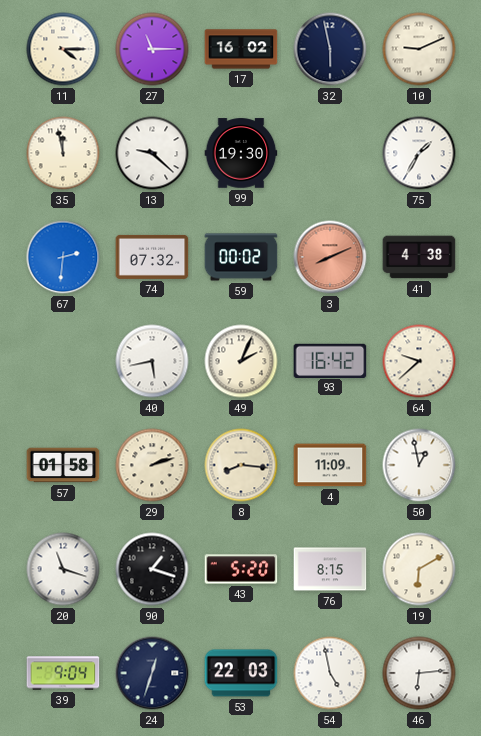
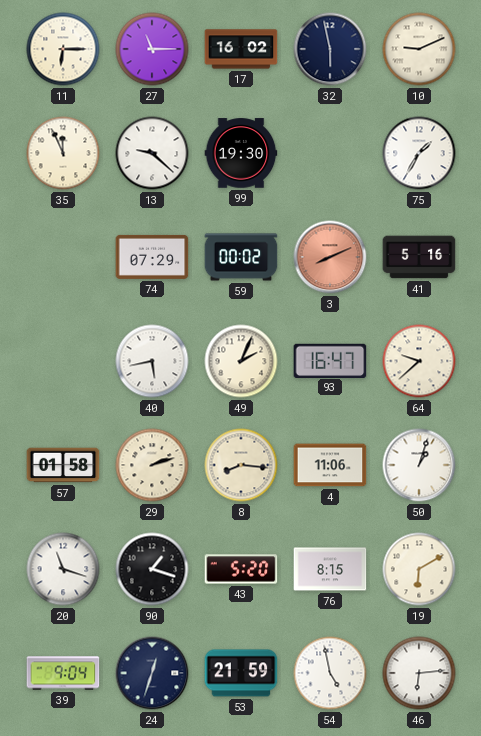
11: 4:15 -> 6:15
35: 11:58 -> 11:56
67: 2:31 -> none
74: 07:32 -> 07:29
41: 4:38 -> 5:16
93: 16:42 -> 16:47
4: 11:09 -> 11:06
50: 12:58 -> 1:03
53: 22:03 -> 21:59
